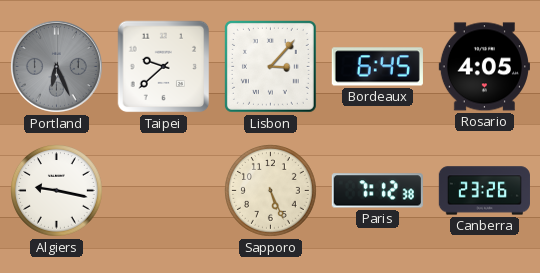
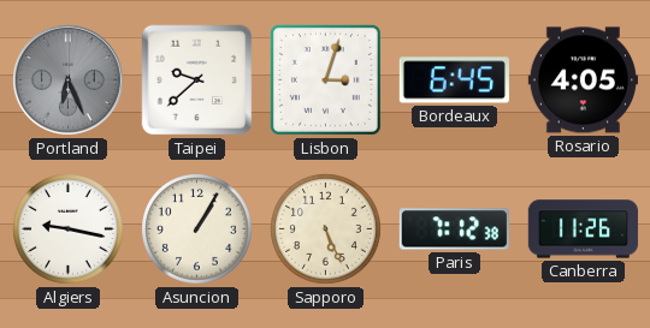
Lisbon: 3:07 -> 3:03
Asuncion: none -> 1:05
Canberra: 23:26 -> 11:26
